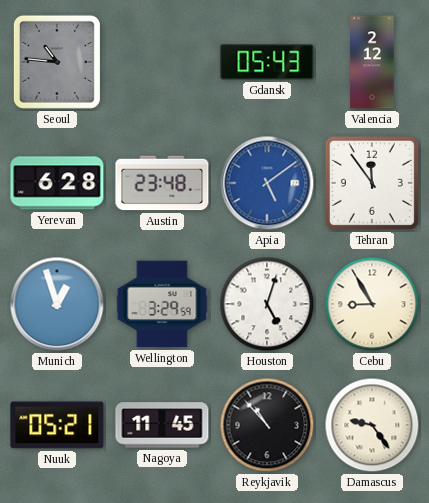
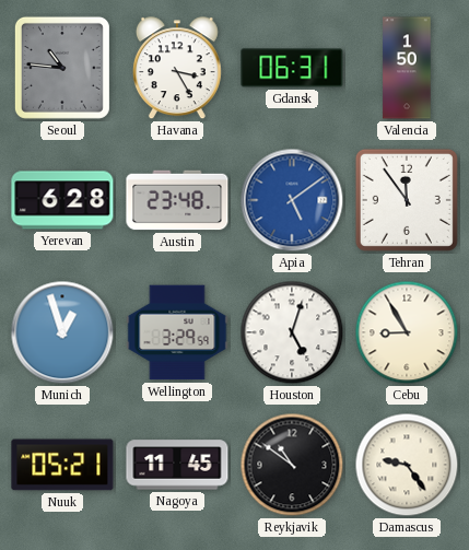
Havana: none -> 3:25
Gdansk: 05:43 -> 06:31
Valencia: 2:12 -> 1:50
Reykjavik: 10:53 -> 10:51
